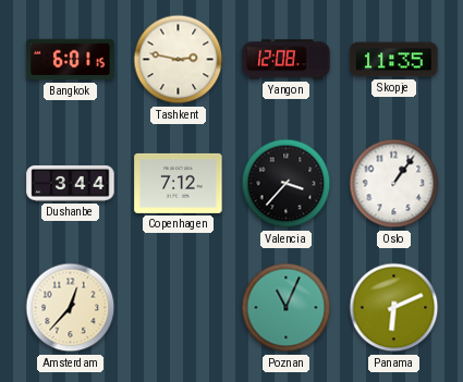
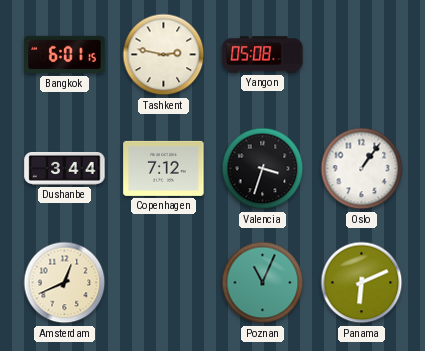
Yangon: 12:08 -> 05:08
Skopje: 11:35 -> none
Valencia: 3:37 -> 3:33
Amsterdam: 12:37 -> 12:41
